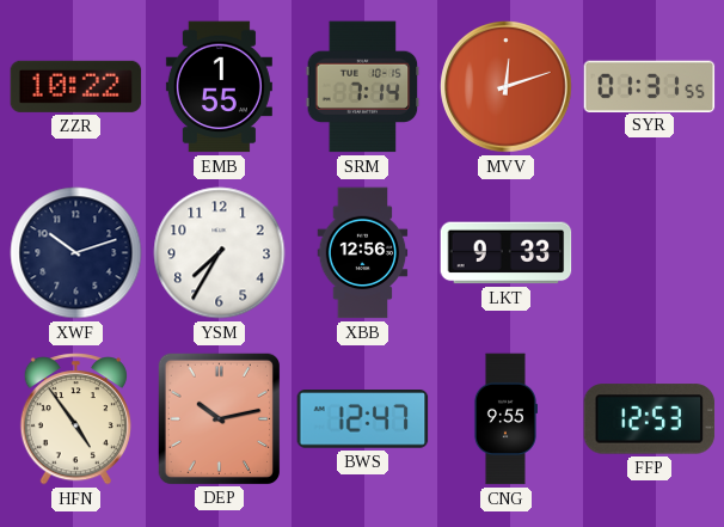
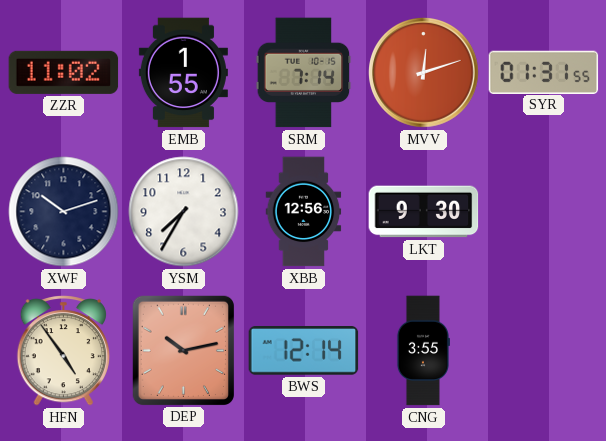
ZZR: 10:22 -> 11:02
LKT: 9:33 -> 9:30
BWS: 12:47 -> 12:14
CNG: 9:55 -> 3:55
FFP: 12:53 -> none
